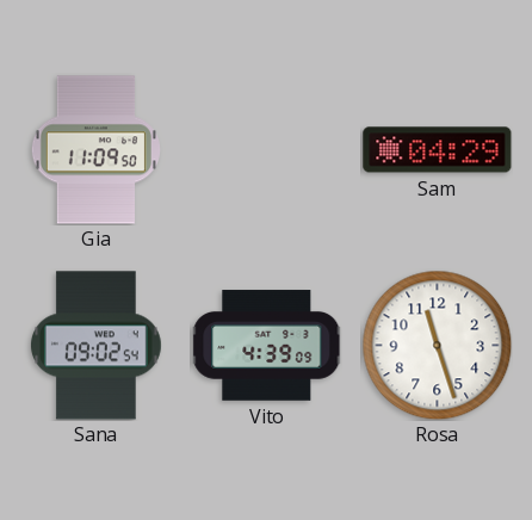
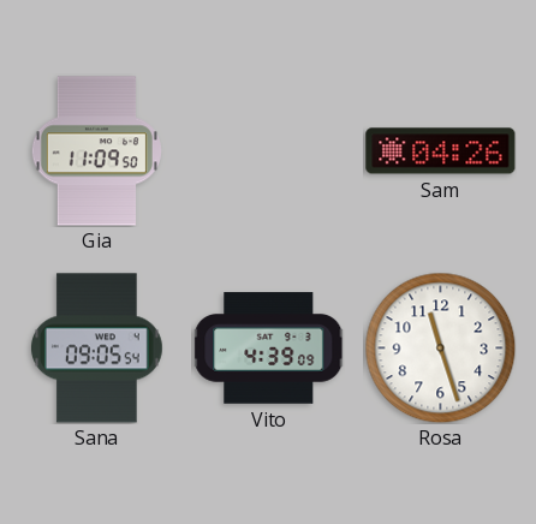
Sam: 04:29 -> 04:26
Sana: 09:02 -> 09:05
